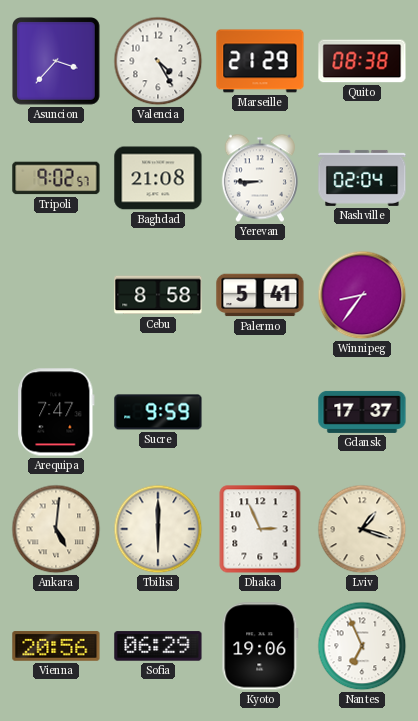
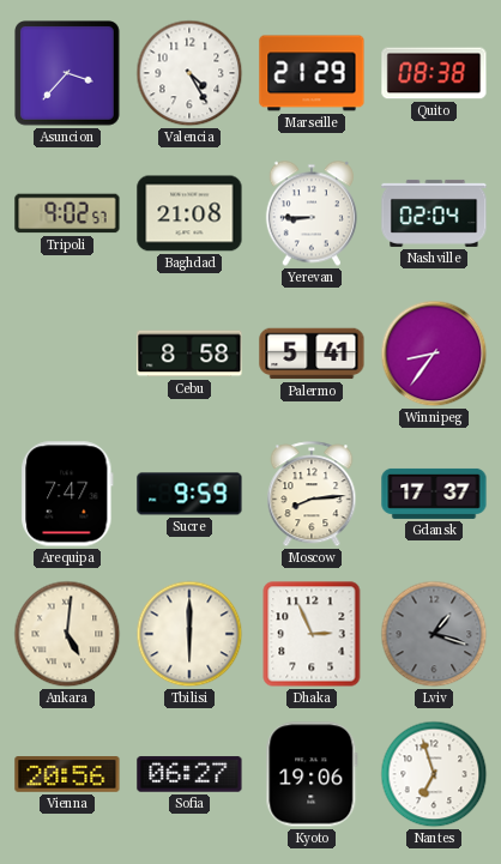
Moscow: none -> 8:14
Lviv dial: cream -> grey
Sofia: 06:29 -> 06:27
Nantes: 6:56 -> 6:57
